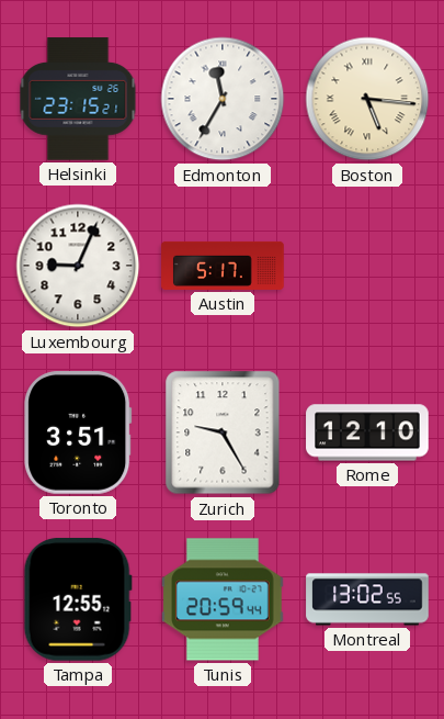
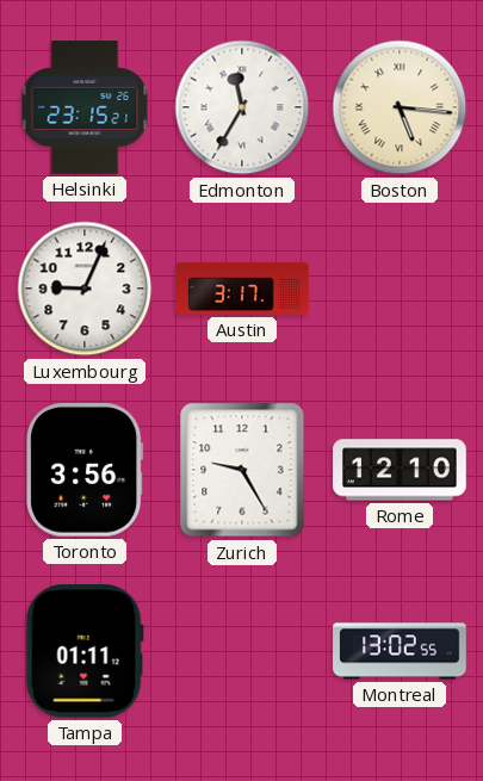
Austin: 5:17 -> 3:17
Toronto: 3:51 -> 3:56
Tampa: 12:55 -> 01:11
Tunis: 20:59 -> none
